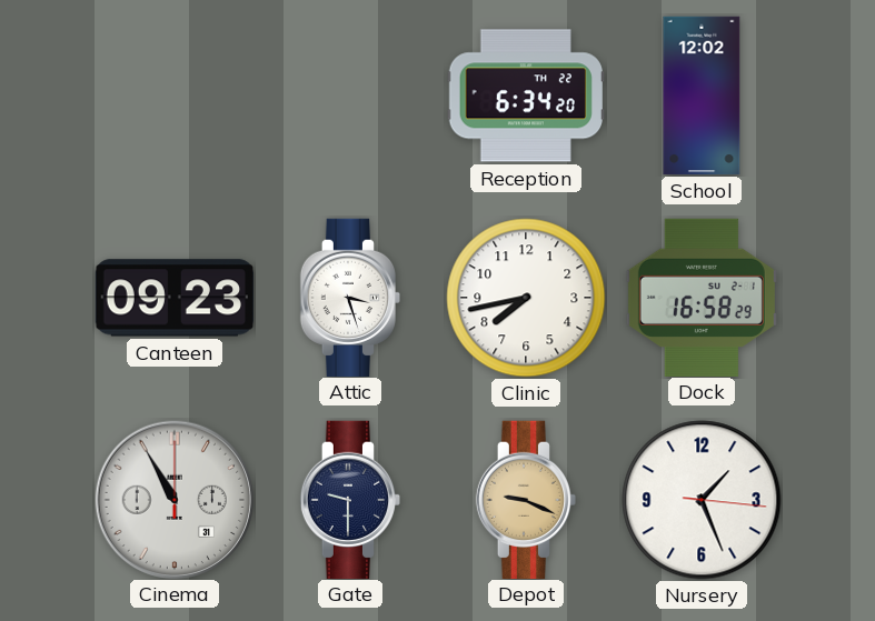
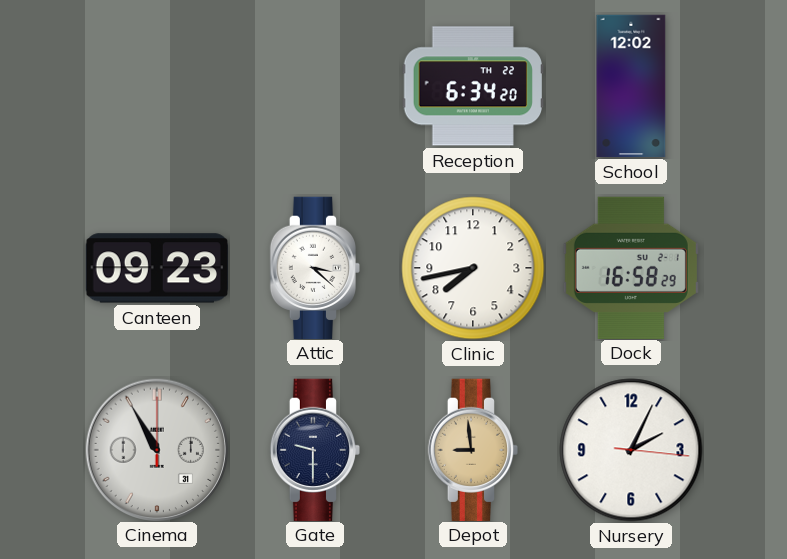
Attic: 3:27 -> 3:22
Depot: 9:19 -> 8:59
Nursery: 1:26 -> 2:04
